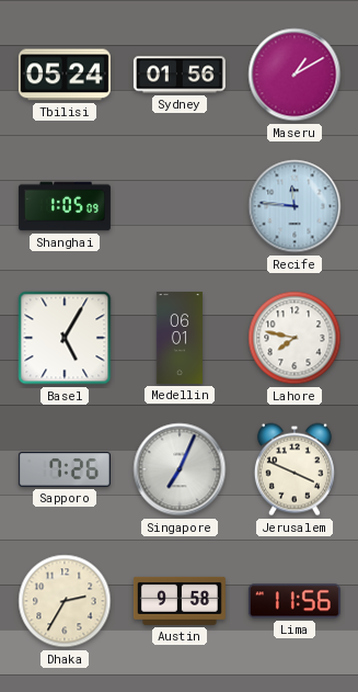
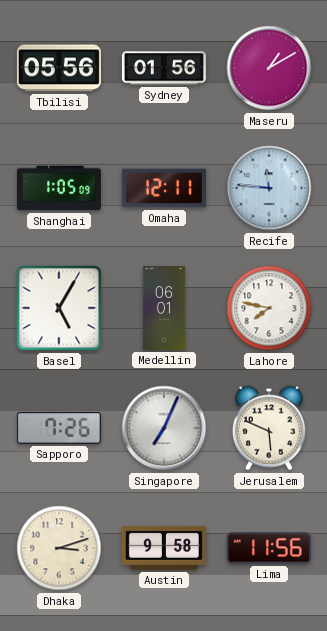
Tbilisi: 05:24 -> 05:56
Omaha: none -> 12:11
Jerusalem: 3:49 -> 5:49
Dhaka: 2:35 -> 3:12
